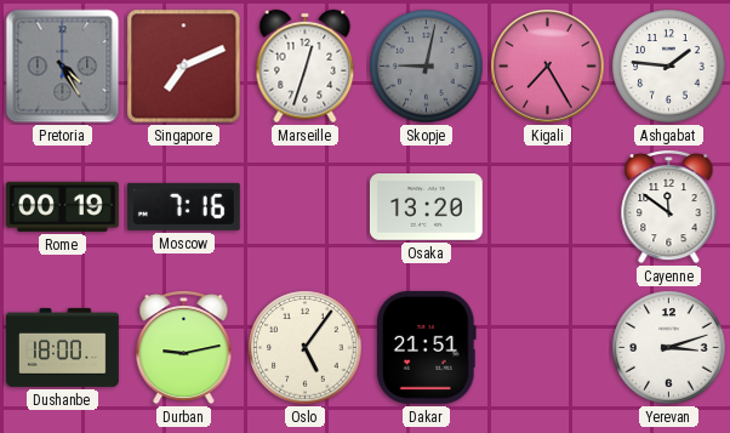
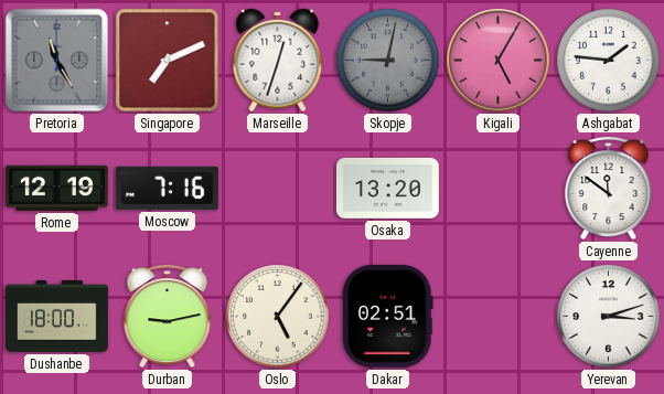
Pretoria: 4:25 -> 11:25
Kigali: 7:25 -> 5:05
Rome: 00:19 -> 12:19
Dakar: 21:51 -> 02:51
